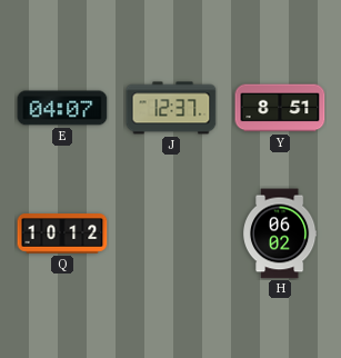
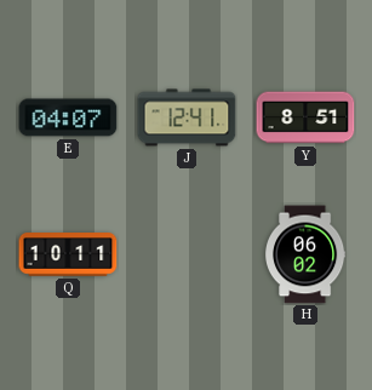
J: 12:37 -> 12:41
Q: 10:12 -> 10:11
